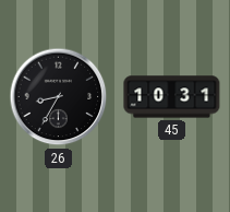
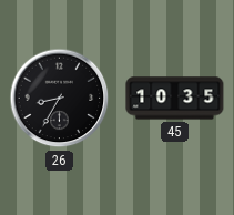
45: 10:31 -> 10:35
